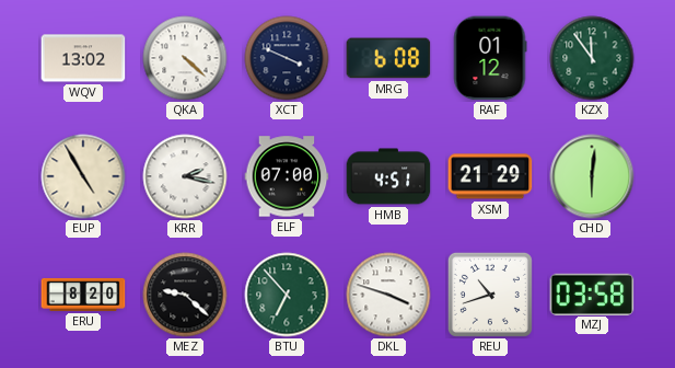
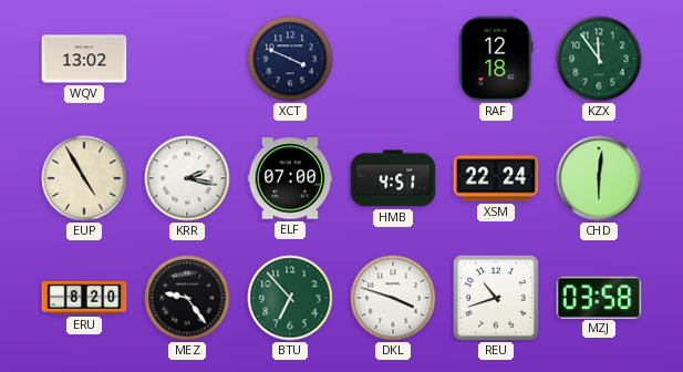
QKA: 4:22 -> none
MRG: 6:08 -> none
RAF: 01:12 -> 12:18
XSM: 21:29 -> 22:24
MEZ: 9:22 -> 9:24
